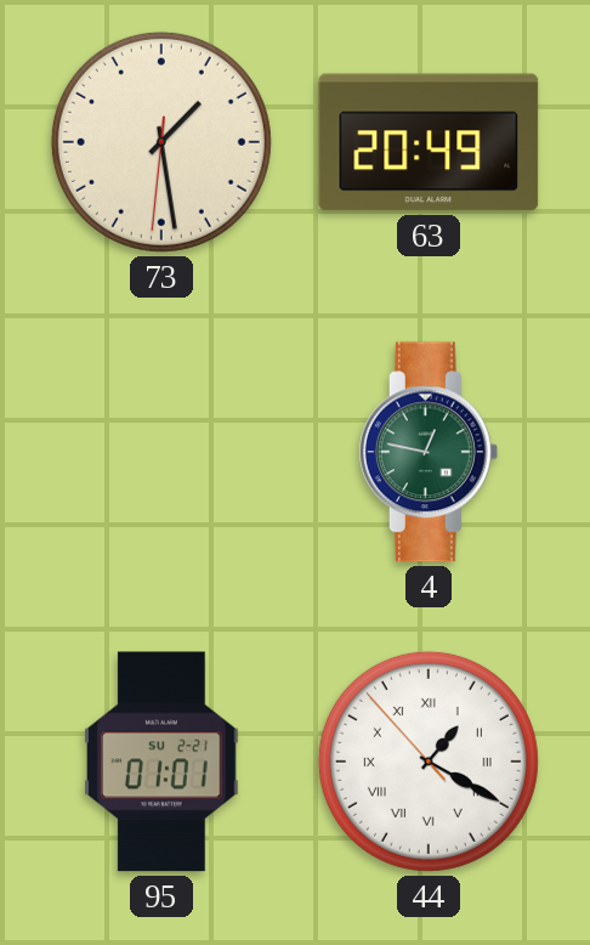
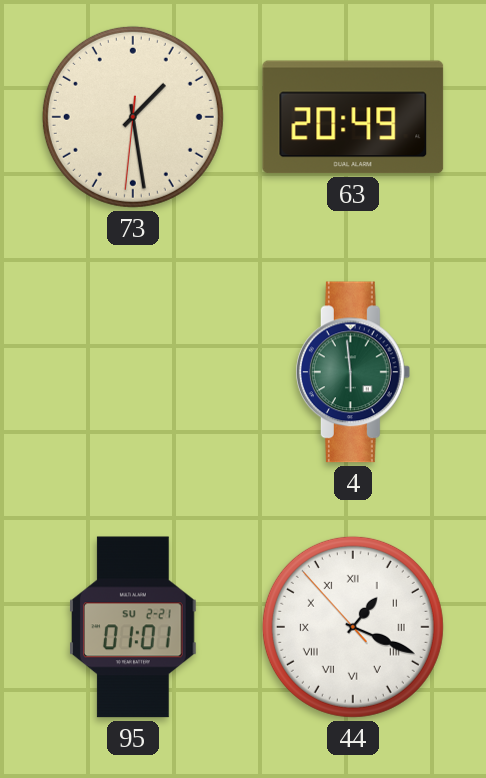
4: 12:47 -> 5:59
44: 1:19 -> 1:18
